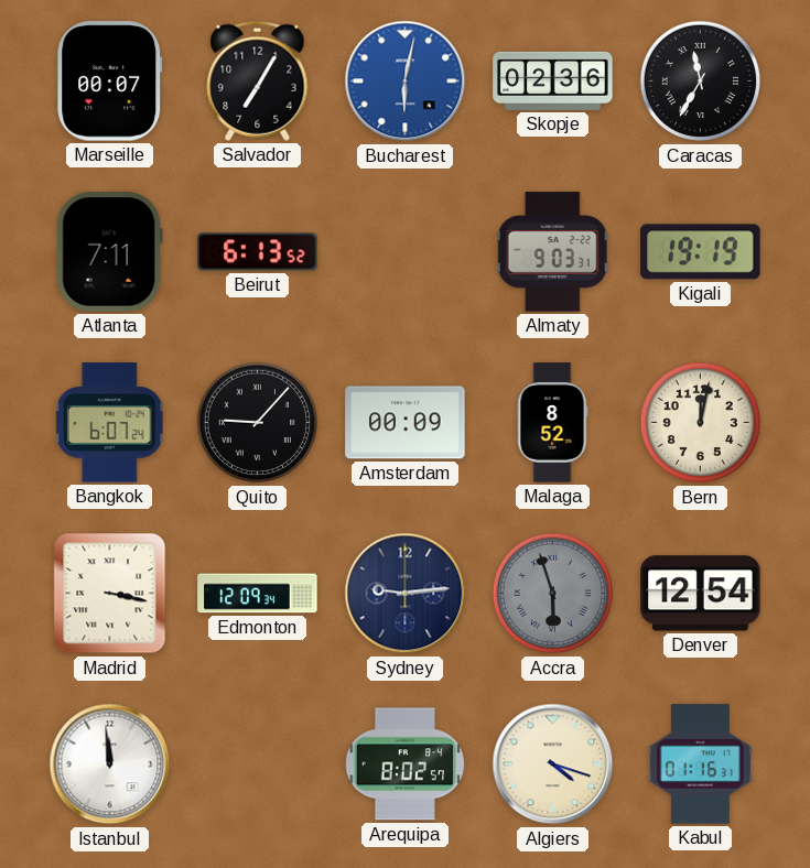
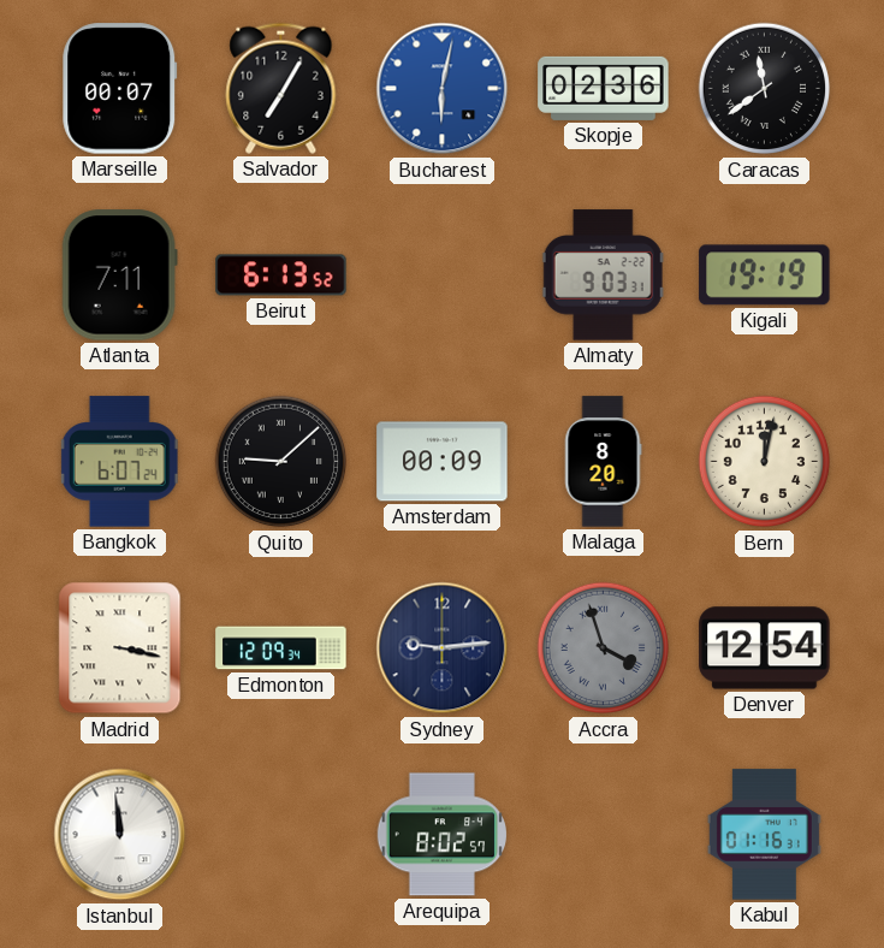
Caracas: 11:35 -> 11:39
Quito: 9:07 -> 9:08
Malaga: 8:52 -> 8:20
Accra: 5:57 -> 3:57
Algiers: 4:18 -> none
